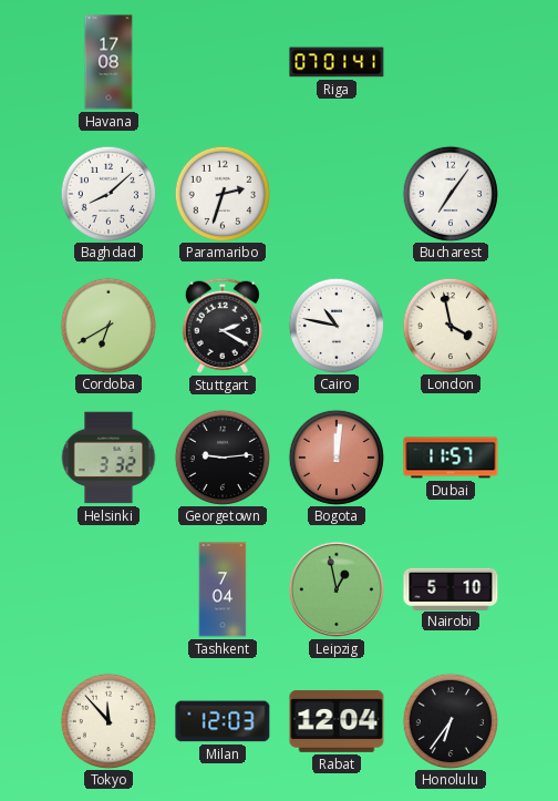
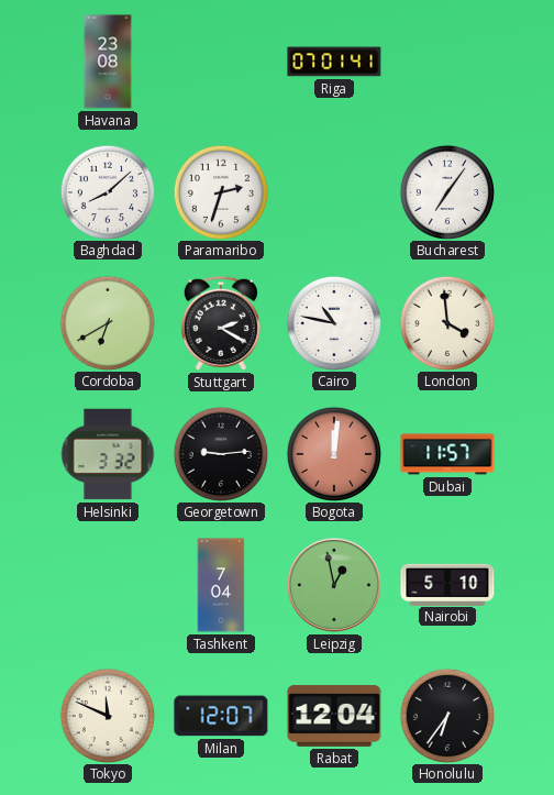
Havana: 17:08 -> 23:08
London: 3:58 -> 3:59
Tokyo: 11:53 -> 11:49
Milan: 12:03 -> 12:07
